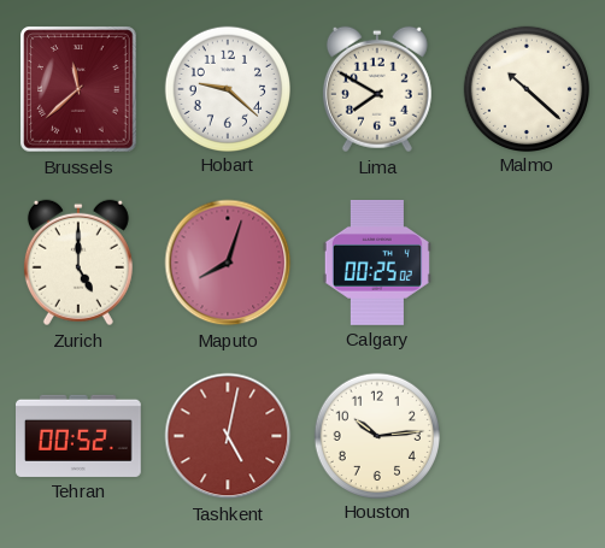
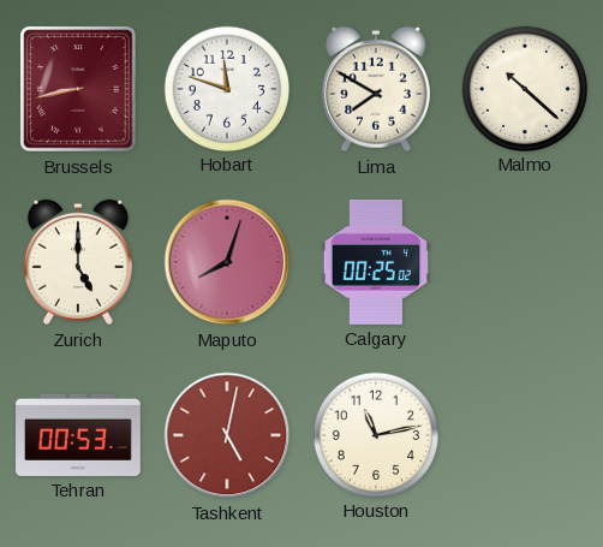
Brussels: 11:38 -> 8:43
Hobart: 9:22 -> 11:48
Tehran: 00:52 -> 00:53
Houston: 10:14 -> 11:13
